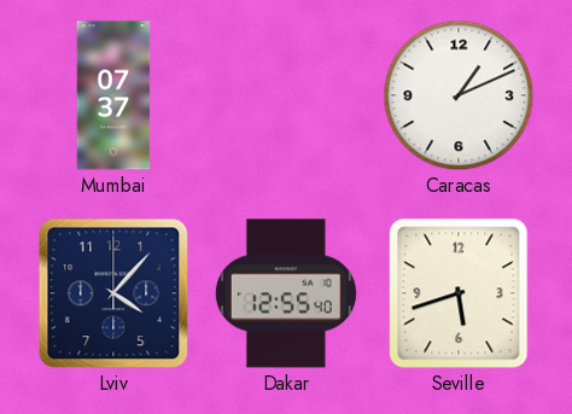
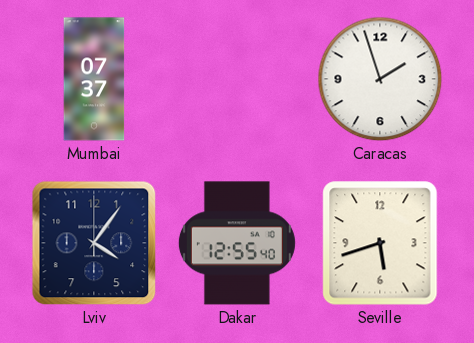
Caracas: 1:11 -> 1:57
Lviv: 4:07 -> 4:06
